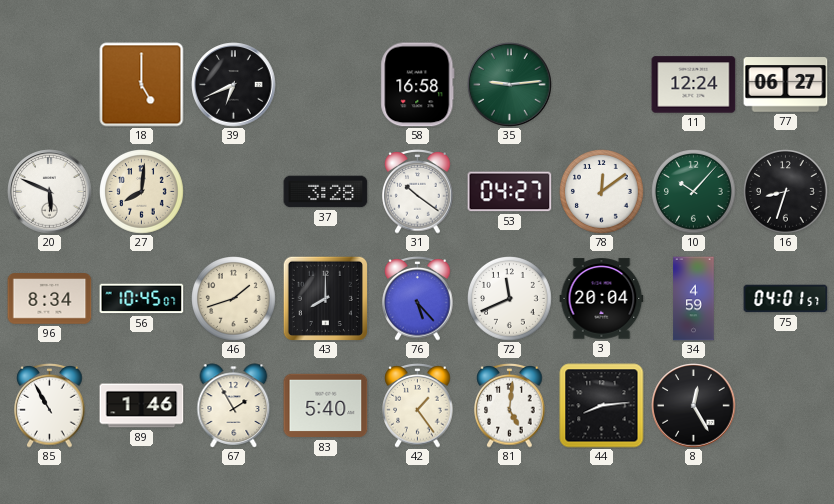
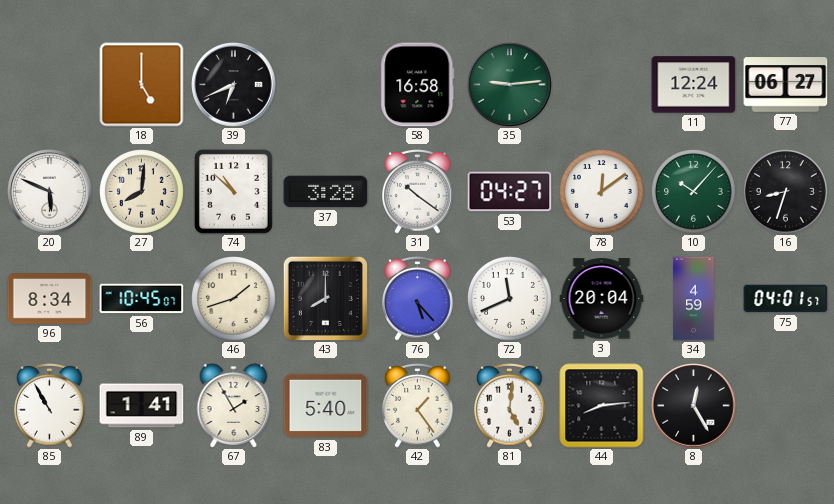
74: none -> 10:52
89: 1:46 -> 1:41
